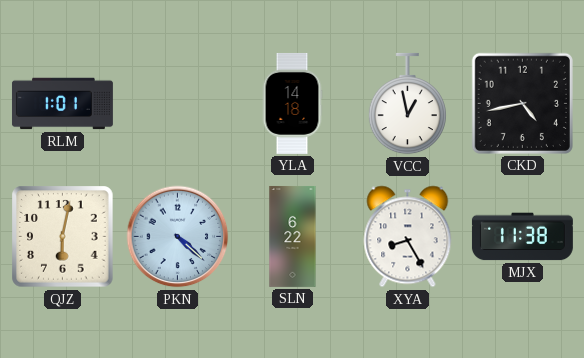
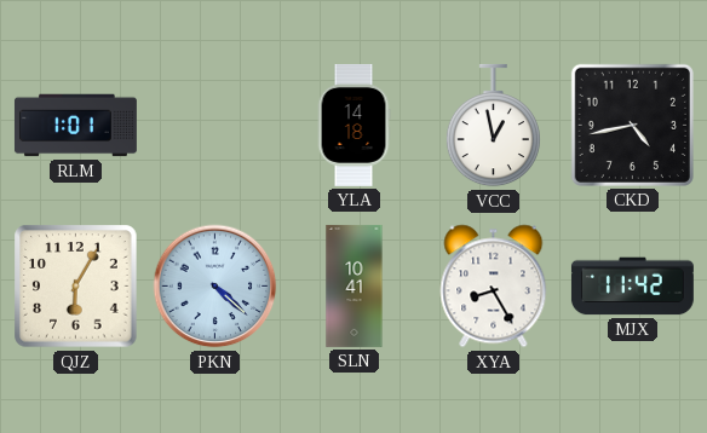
QJZ: 6:02 -> 6:05
SLN: 6:22 -> 10:41
MJX: 11:38 -> 11:42
